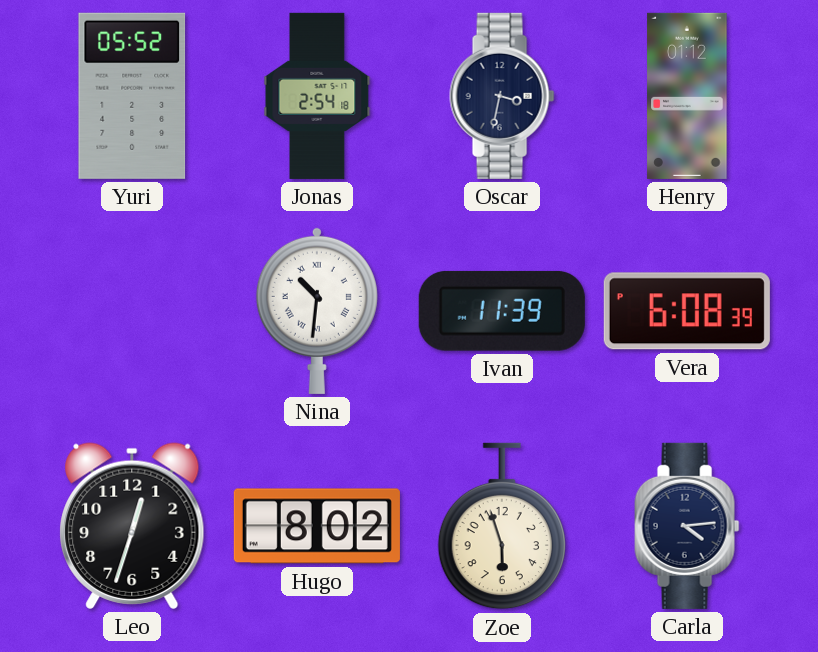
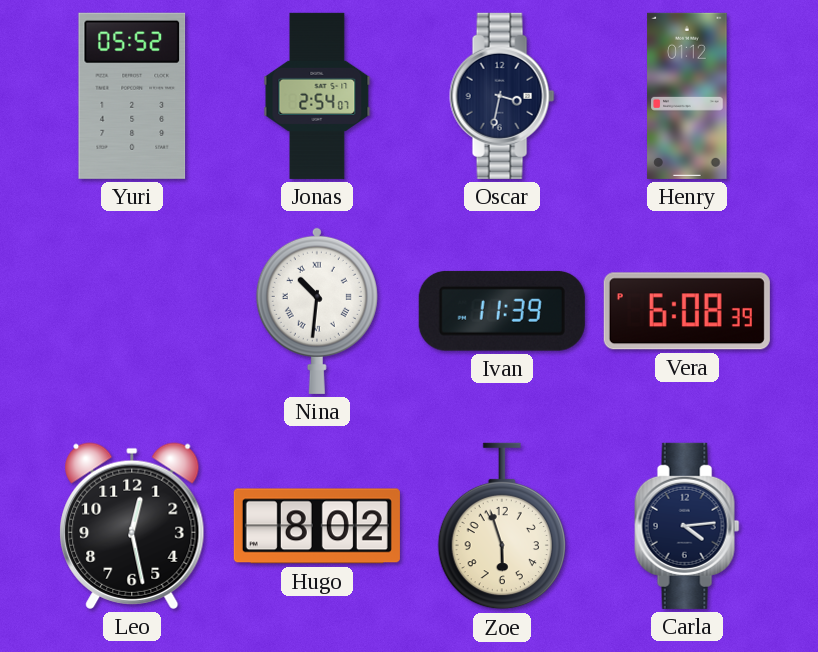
Jonas: 2:54:18 -> 2:54:07
Leo: 12:33 -> 12:28
